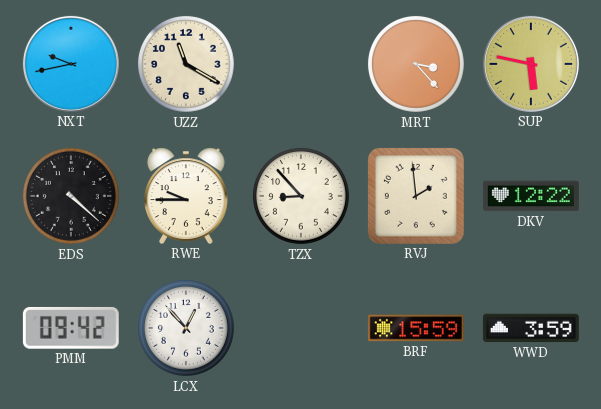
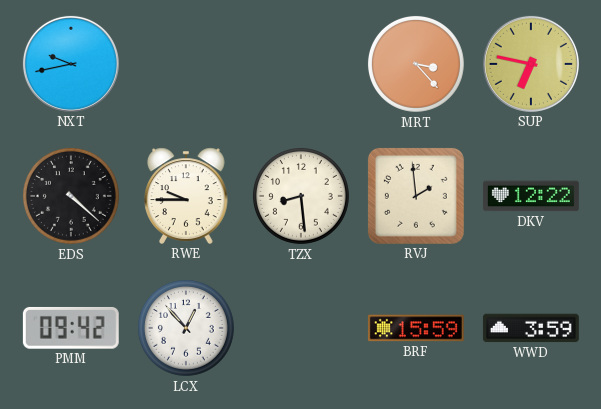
UZZ: 11:20 -> none
SUP: 5:47 -> 6:47
TZX: 8:53 -> 8:29
